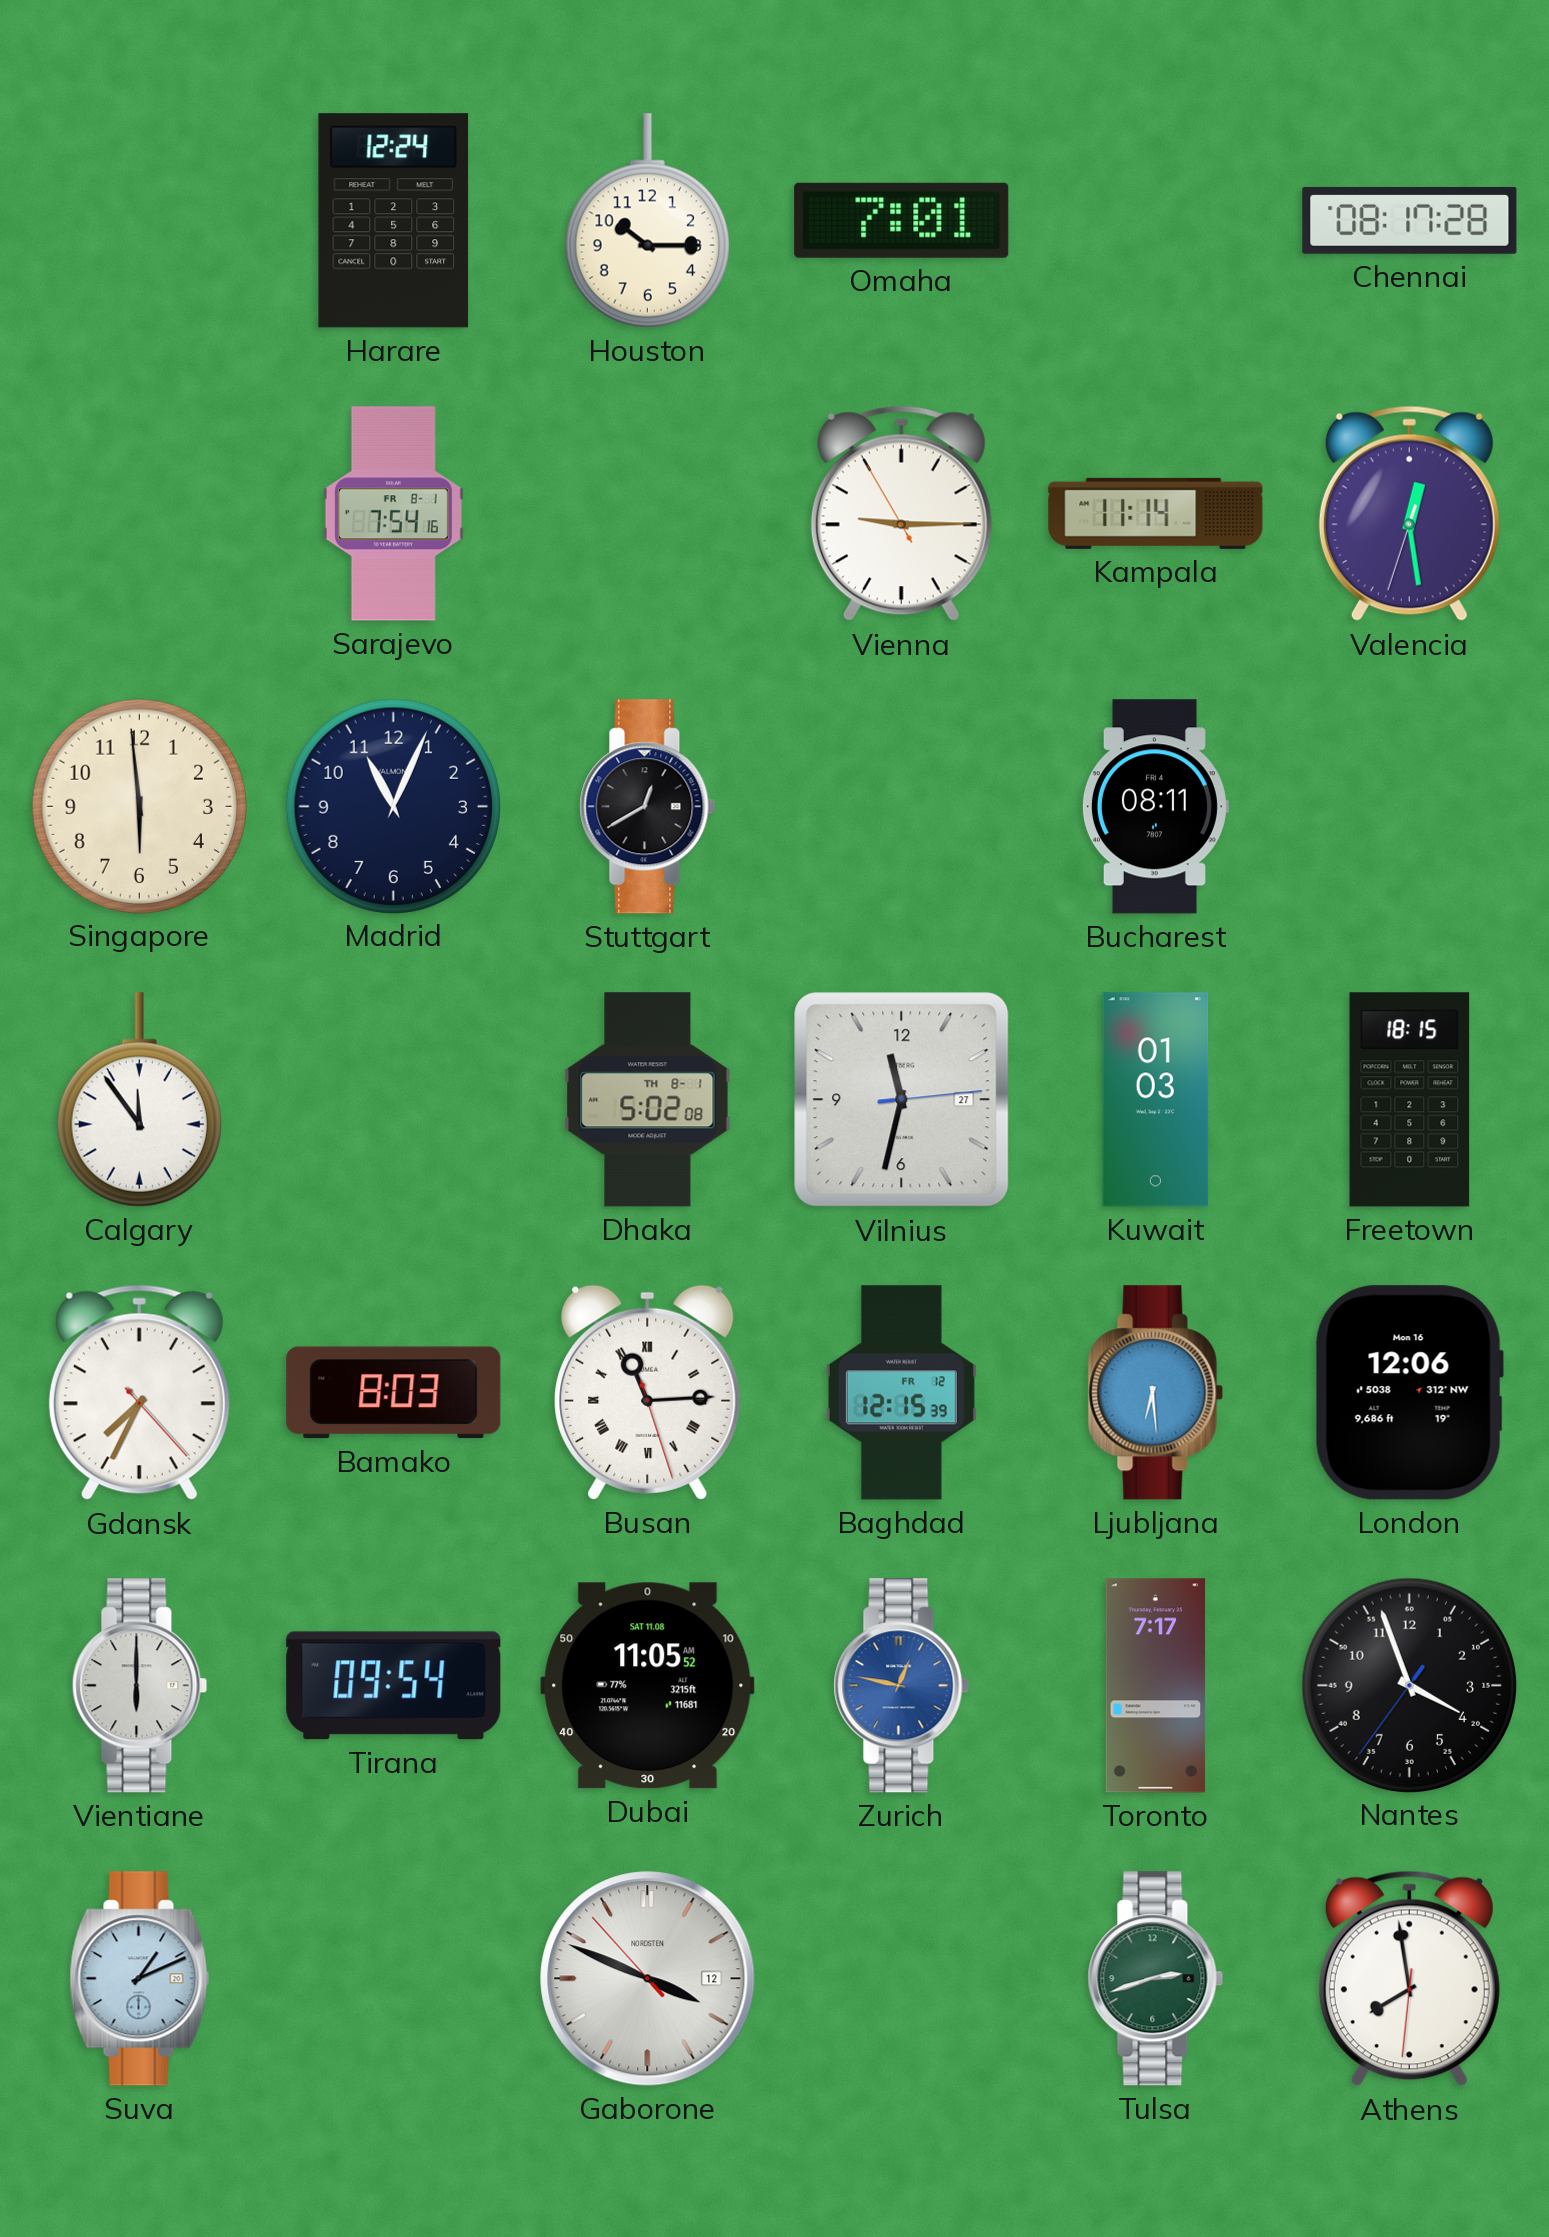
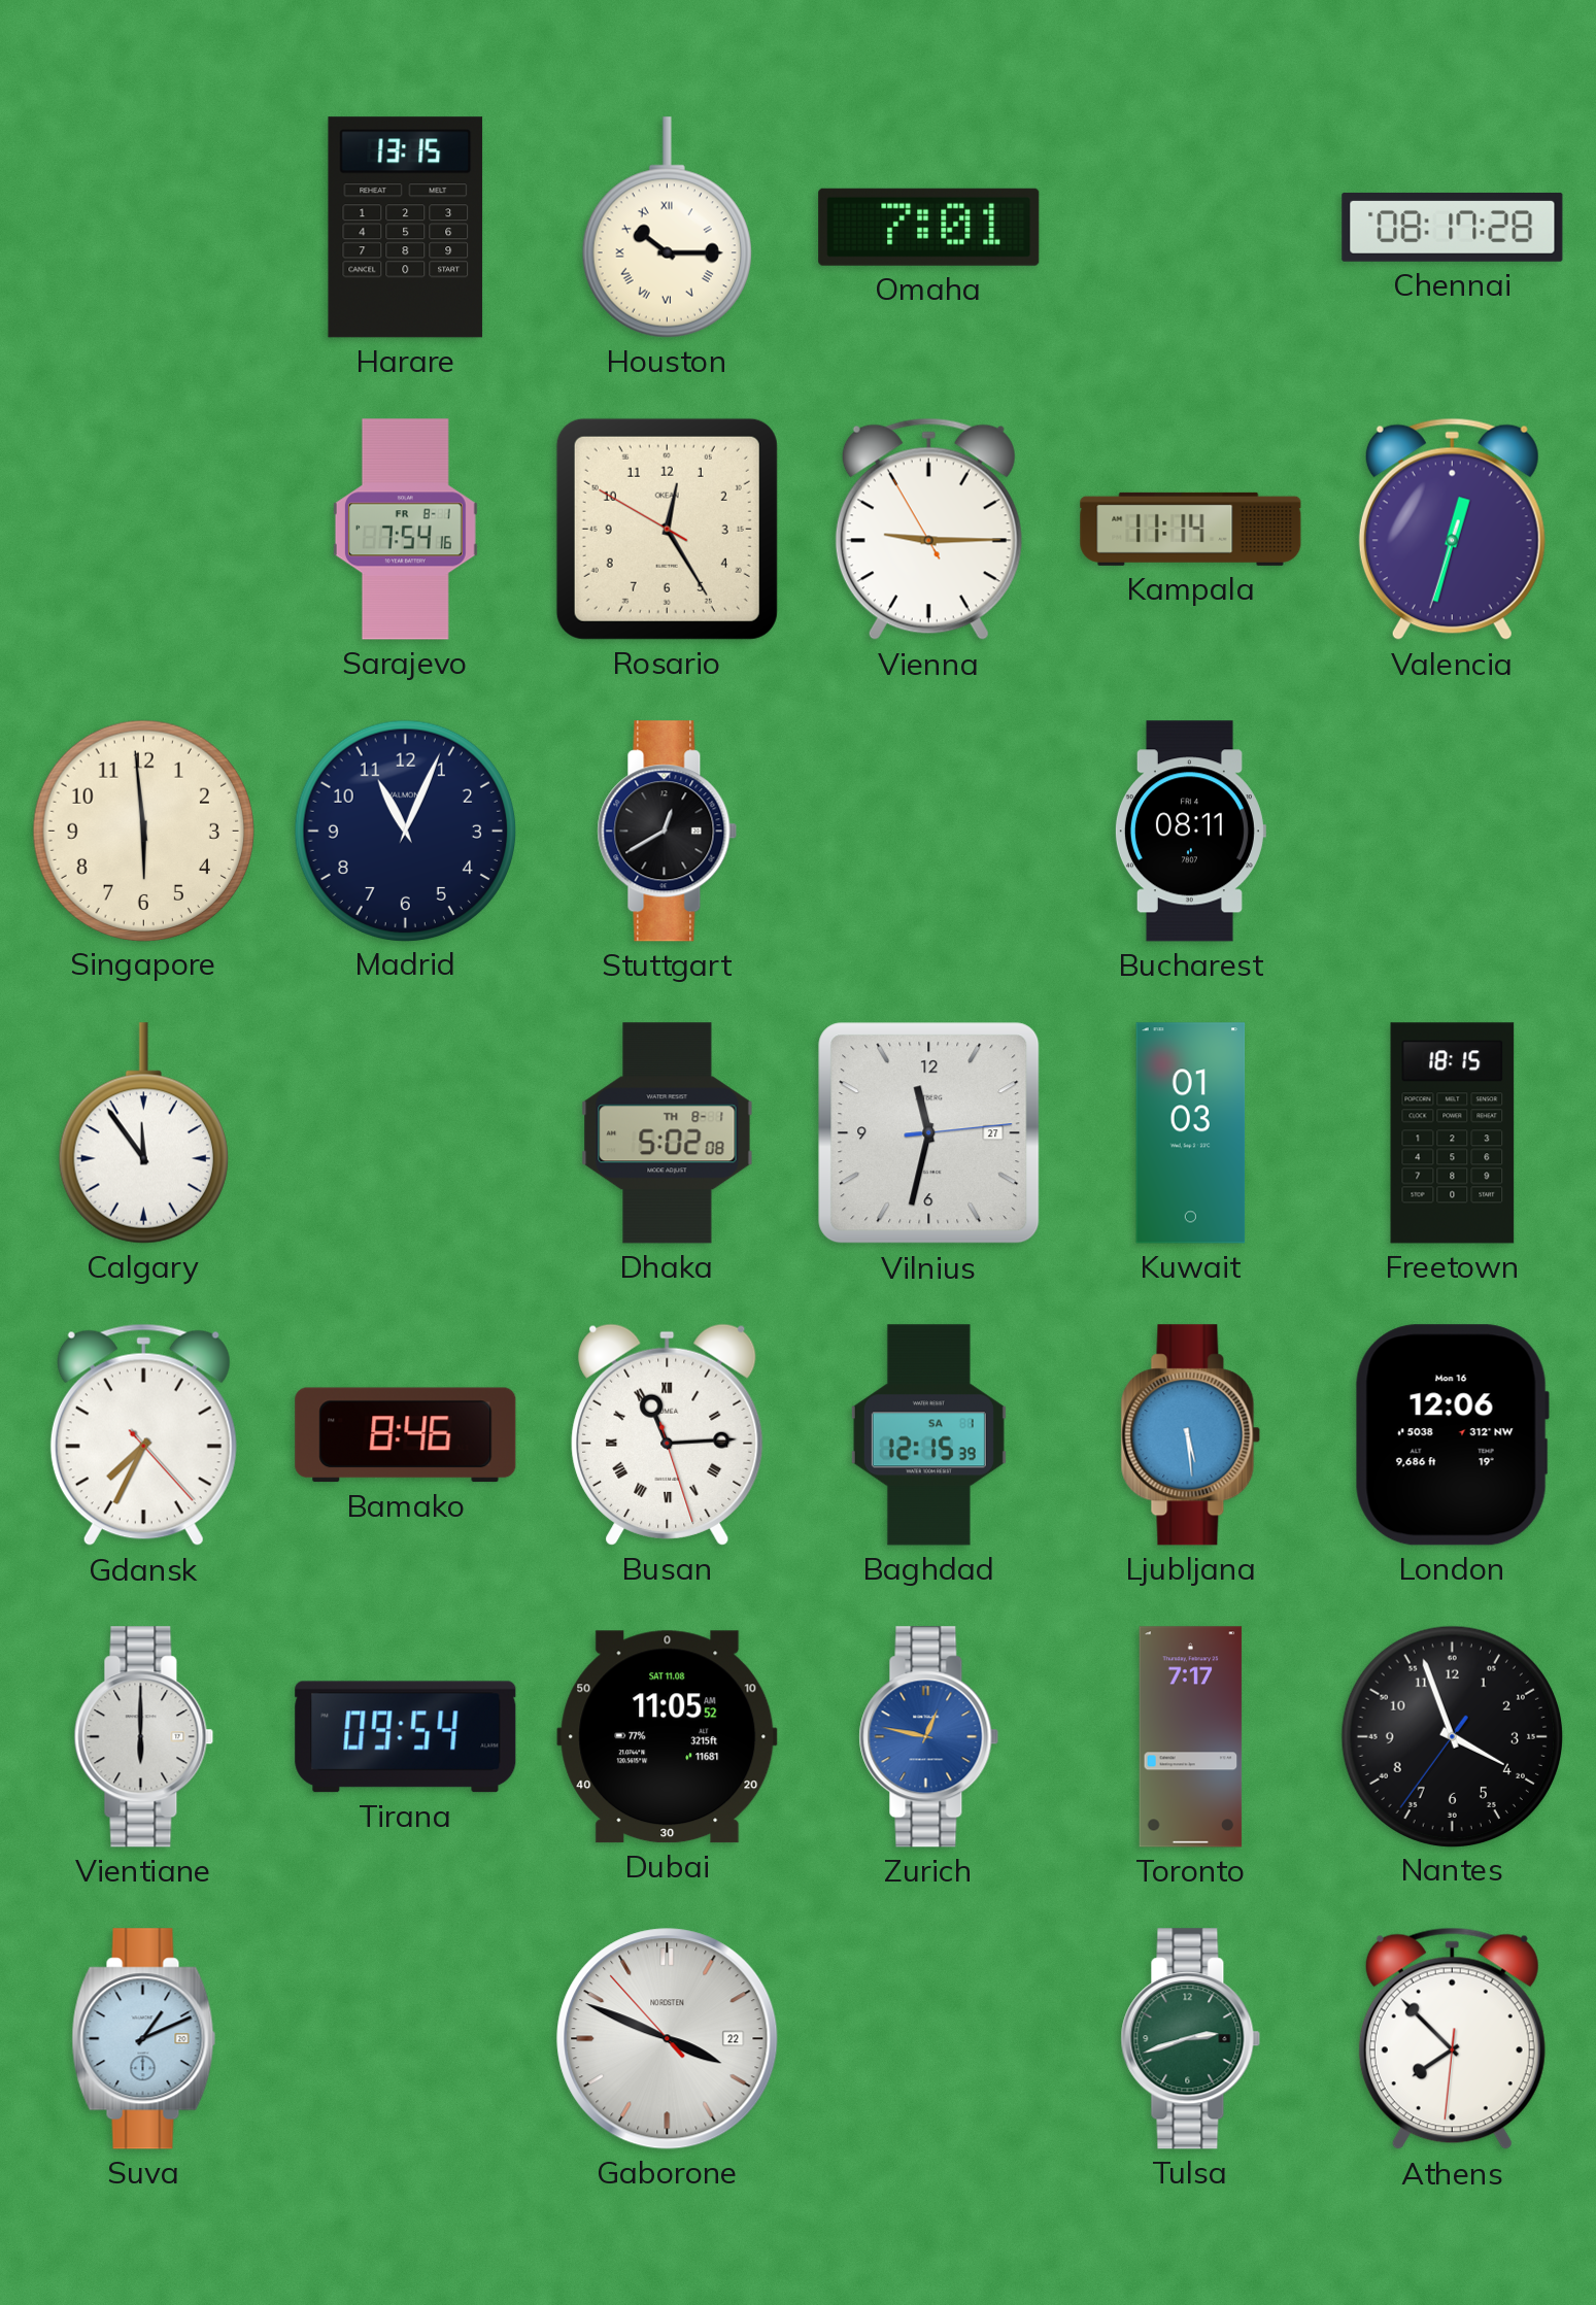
Harare: 12:24 -> 13:15
Houston numerals: Arabic -> Roman
Rosario: none -> 12:24
Valencia: 12:28 -> 12:32
Bamako: 8:03 -> 8:46
Baghdad date: FR 12 -> SA 1
Ljubljana: 6:29 -> 5:29
Gaborone date: 12 -> 22
Athens: 7:58 -> 7:52
